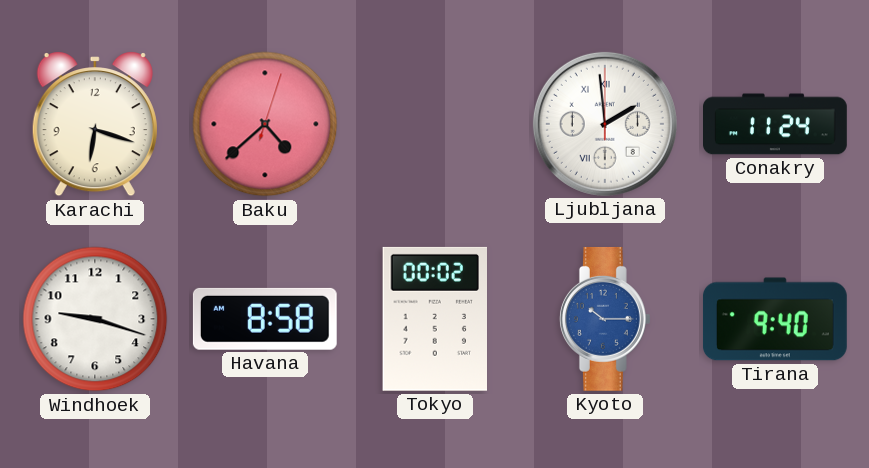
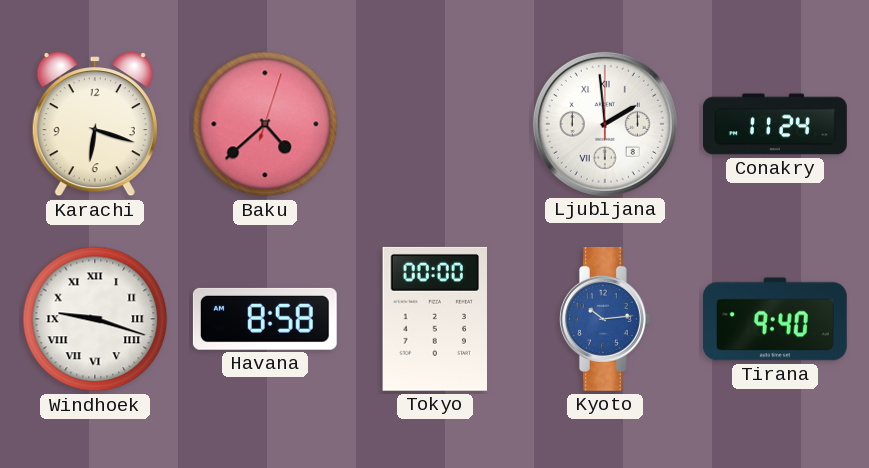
Windhoek numerals: Arabic -> Roman
Tokyo: 00:02 -> 00:00
Kyoto: 10:15 -> 10:14
